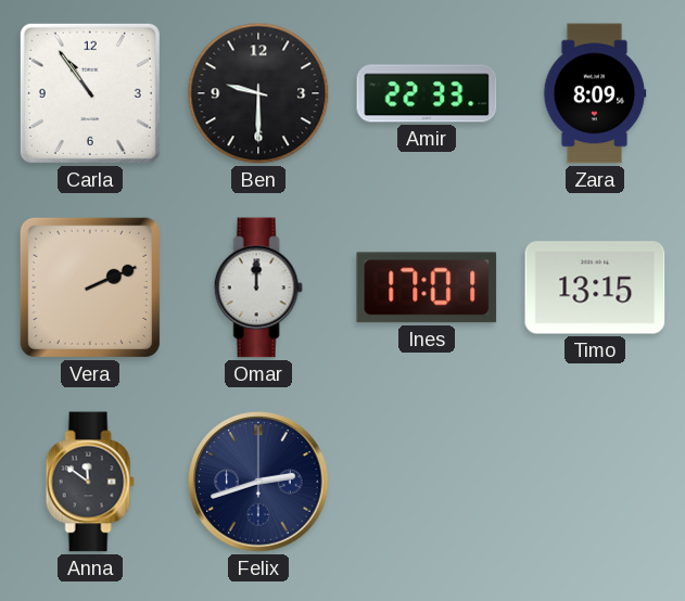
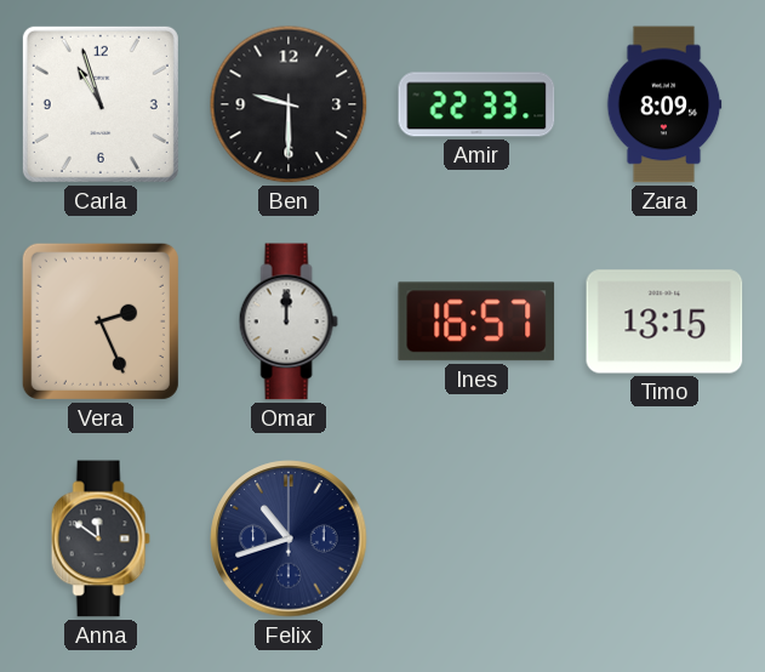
Carla: 10:54 -> 10:57
Vera: 2:11 -> 2:26
Ines: 17:01 -> 16:57
Felix: 2:42 -> 10:42
